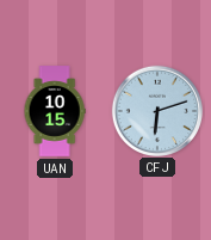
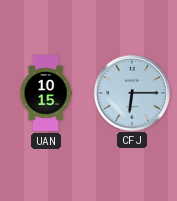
CFJ: 6:12 -> 6:15
